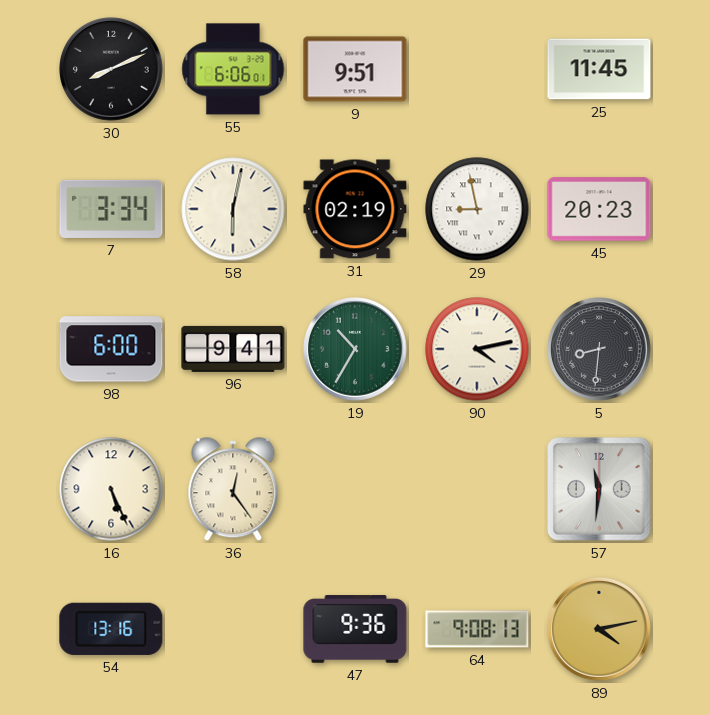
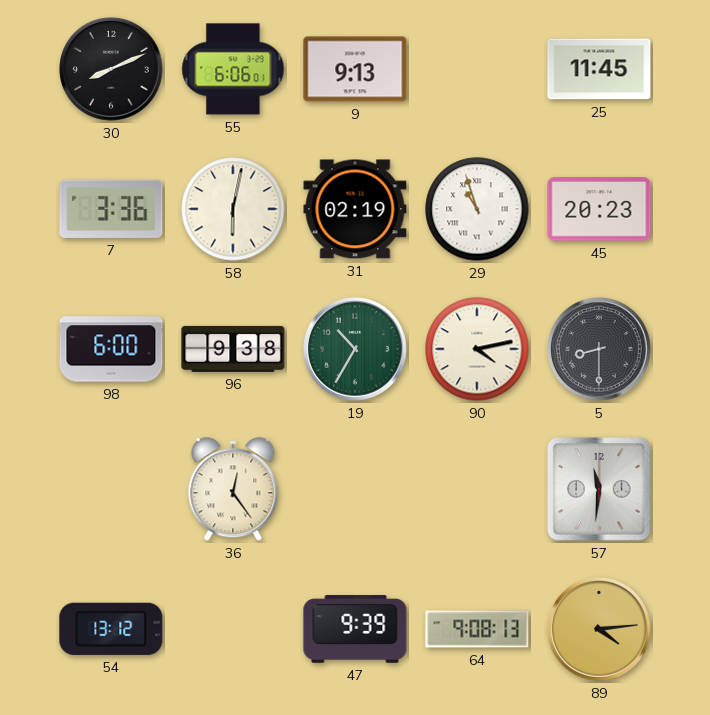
9: 9:51 -> 9:13
7: 3:34 -> 3:36
29: 8:58 -> 10:57
96: 9:41 -> 9:38
5: 8:31 -> 8:30
16: 5:26 -> none
54: 13:16 -> 13:12
47: 9:36 -> 9:39
89: 4:13 -> 4:14
